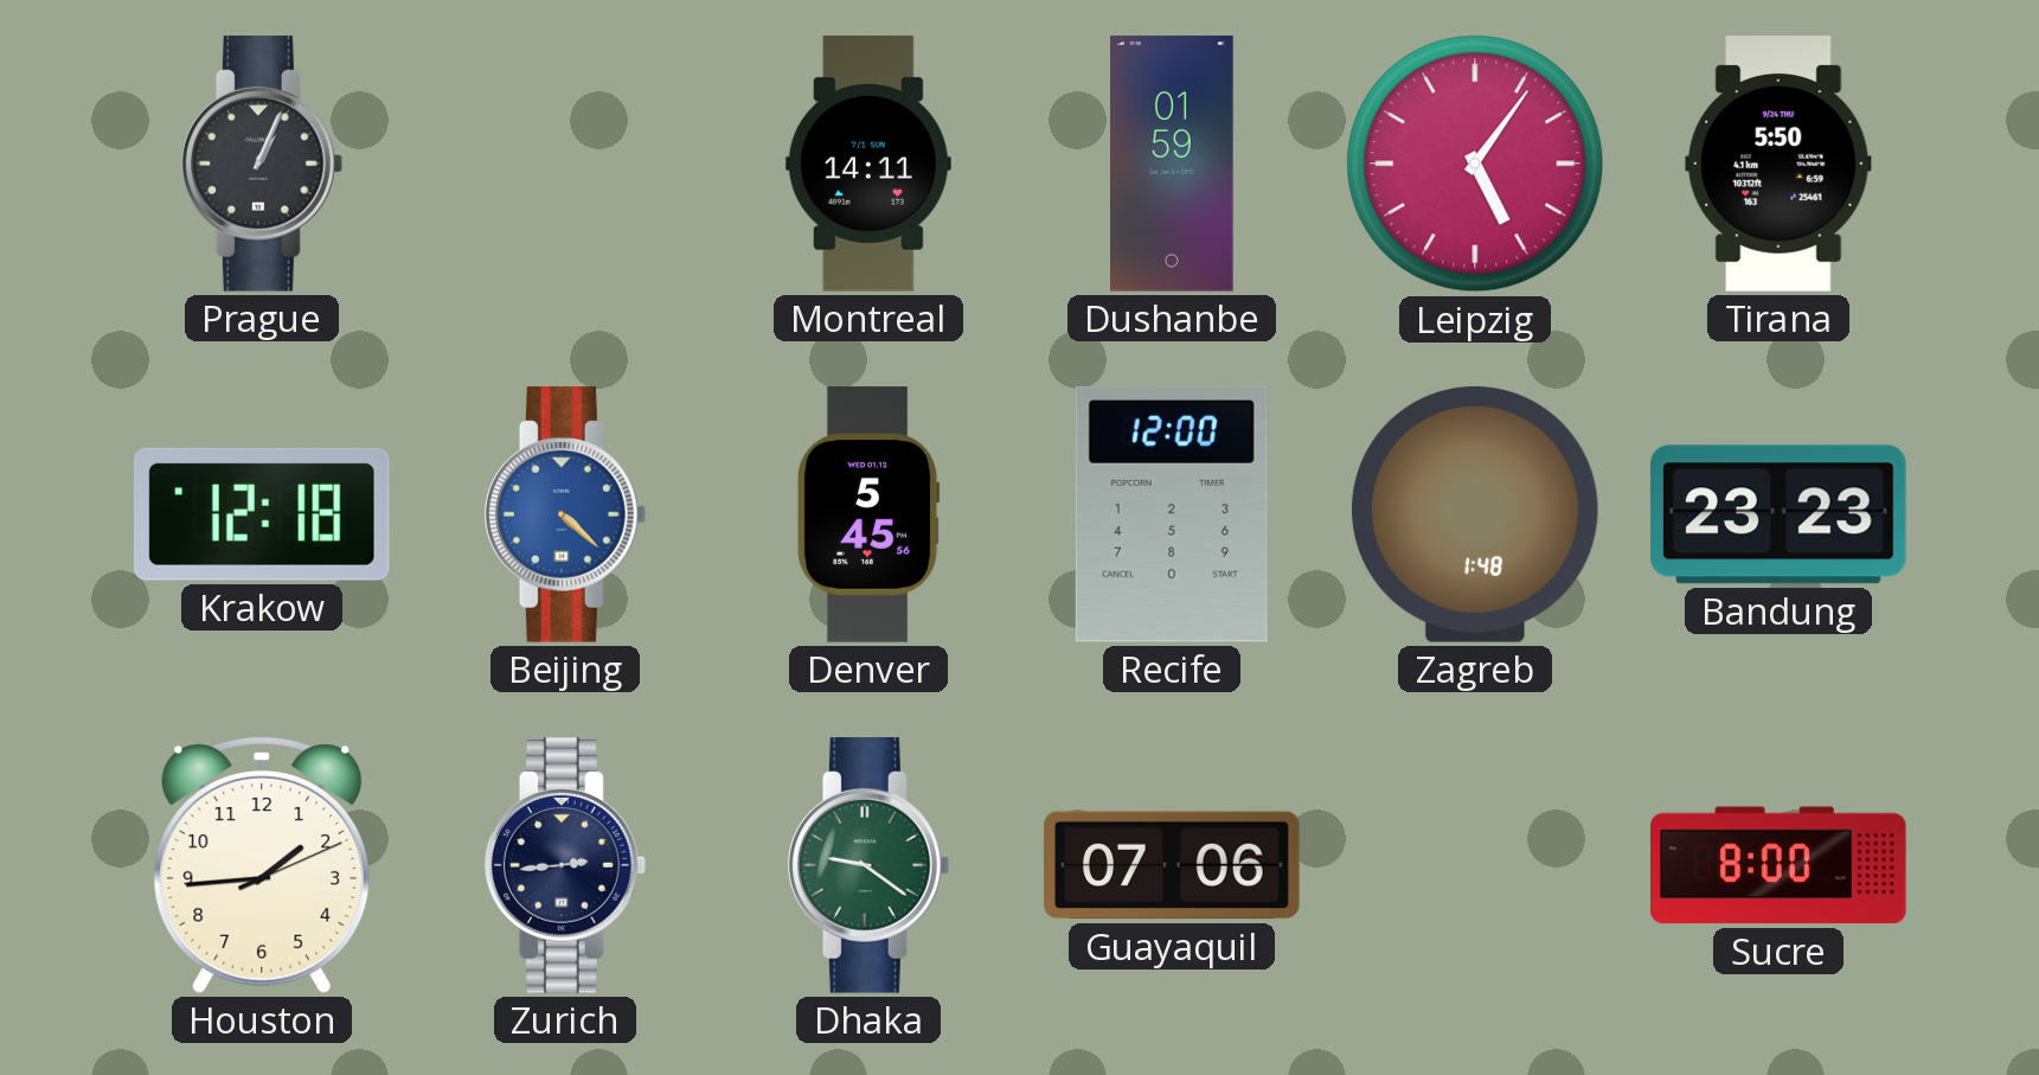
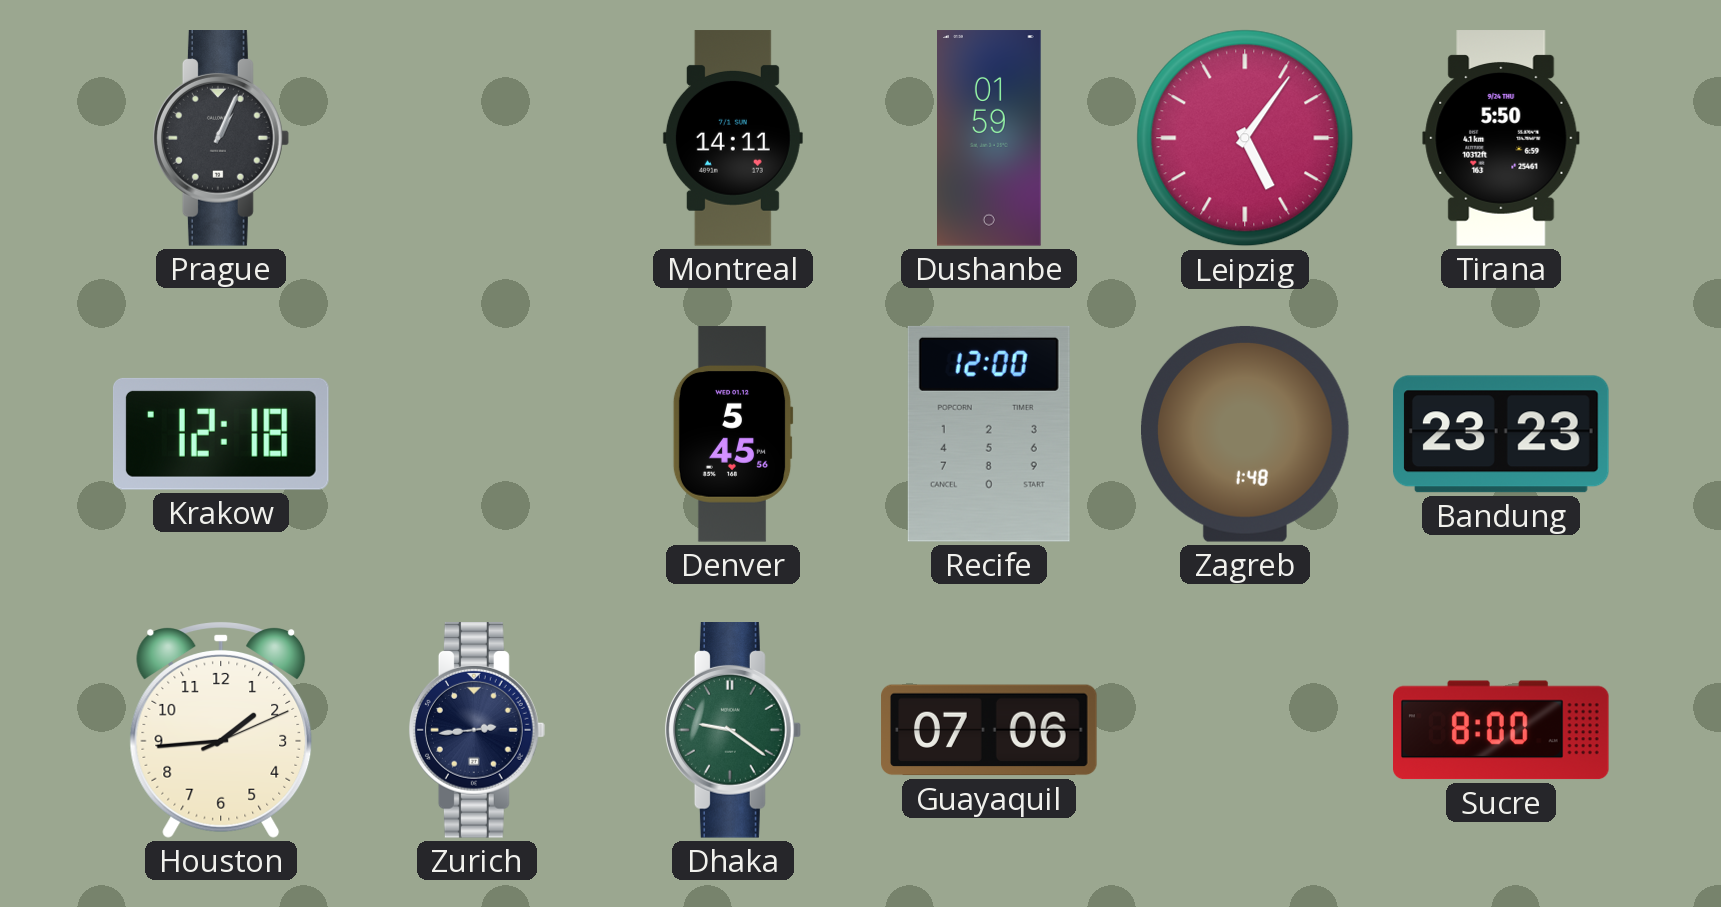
Beijing: 4:22 -> none
